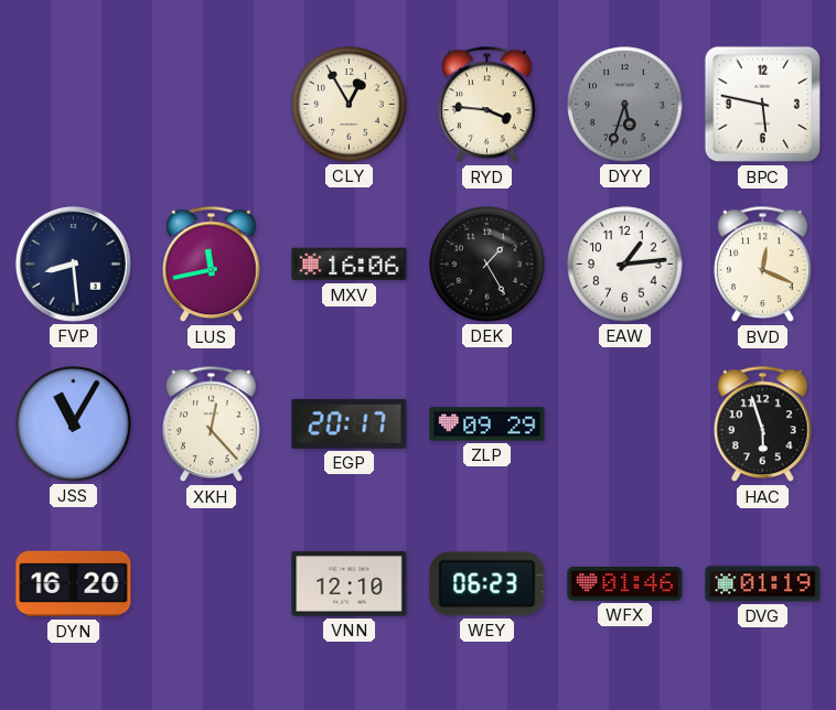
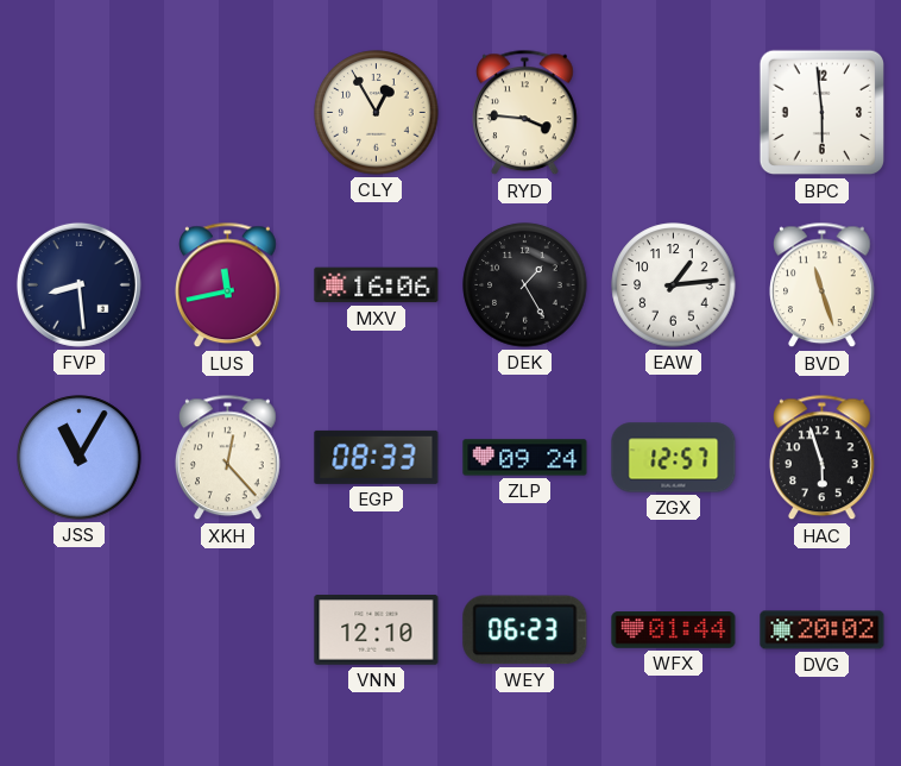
DYY: 5:33 -> none
BPC: 5:47 -> 5:59
BVD: 12:19 -> 11:27
EGP: 20:17 -> 08:33
ZLP: 09:29 -> 09:24
ZGX: none -> 12:57
DYN: 16:20 -> none
WFX: 01:46 -> 01:44
DVG: 01:19 -> 20:02
